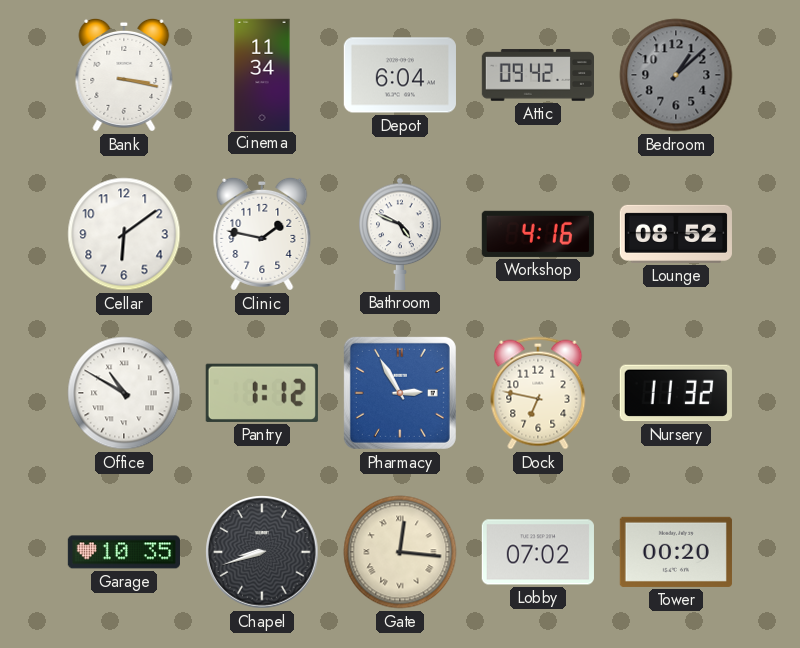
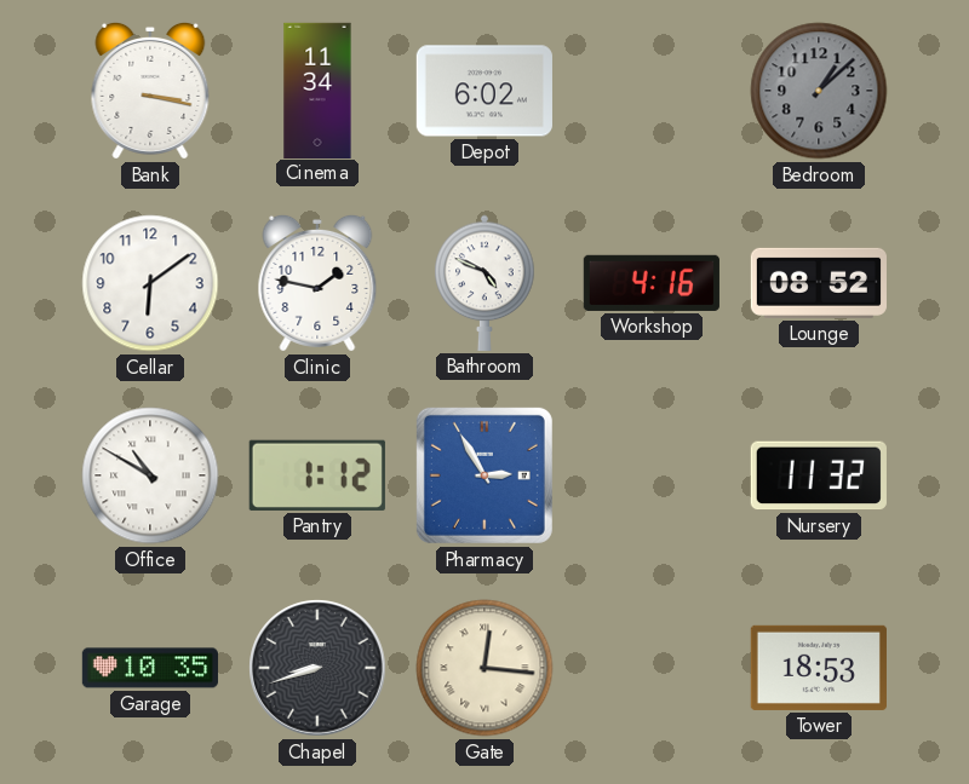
Depot: 6:04 -> 6:02
Attic: 09:42 -> none
Dock: 6:47 -> none
Lobby: 07:02 -> none
Tower: 00:20 -> 18:53
